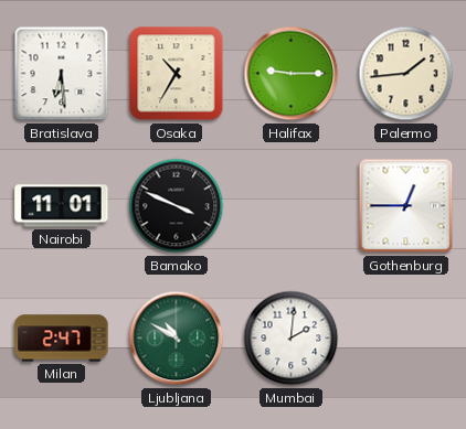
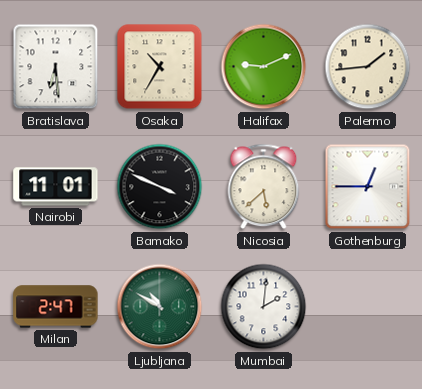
Halifax: 9:15 -> 9:11
Nicosia: none -> 5:38
